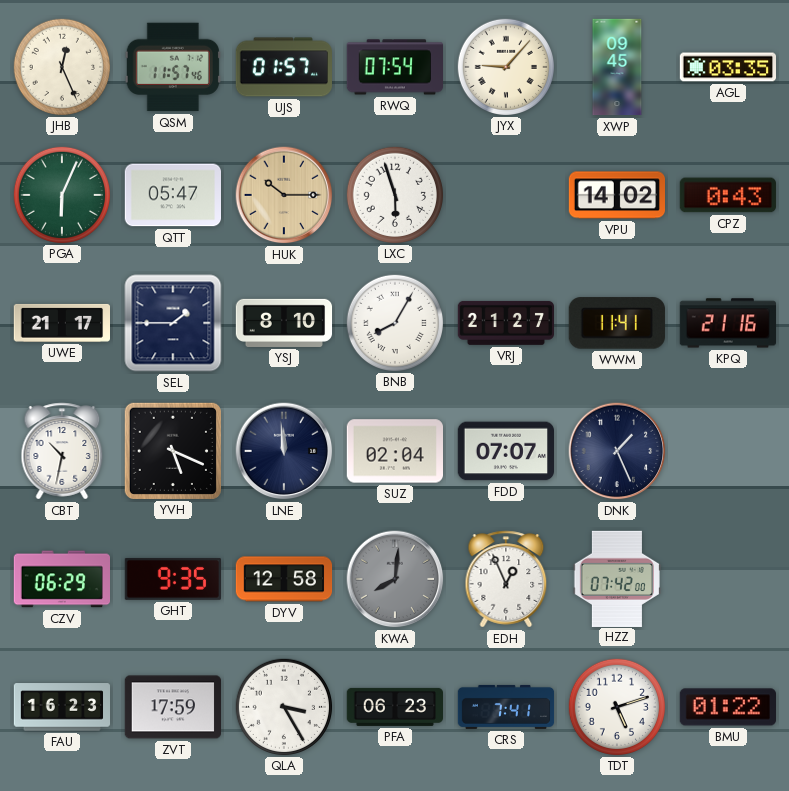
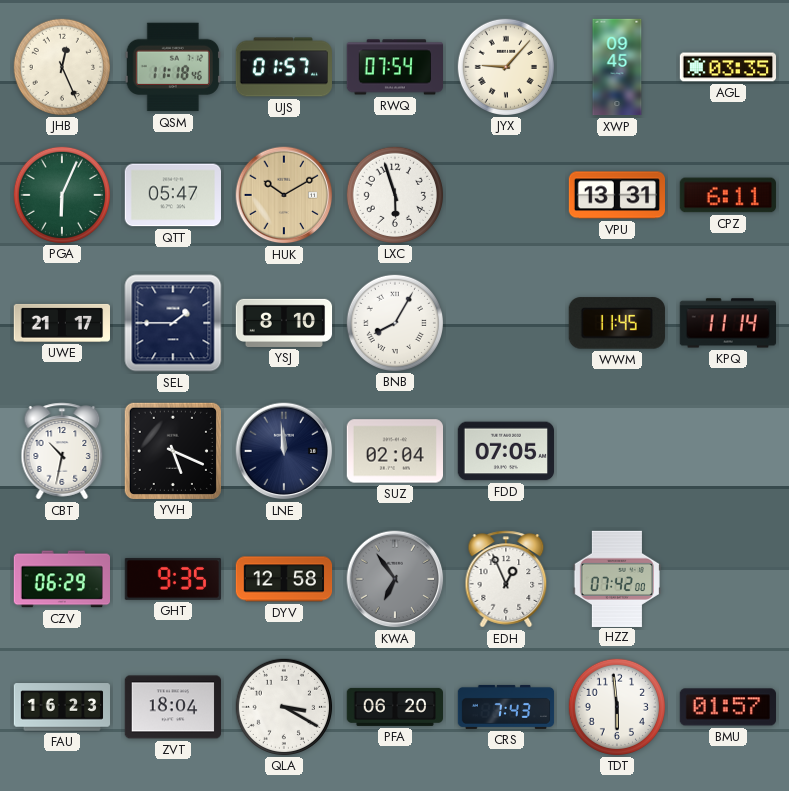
QSM: 11:57 -> 11:18
HUK: 10:15 -> 10:10
VPU: 14:02 -> 13:31
CPZ: 0:43 -> 6:11
VRJ: 21:27 -> none
WWM: 11:41 -> 11:45
KPQ: 21:16 -> 11:14
FDD: 07:07 -> 07:05
DNK: 1:26 -> none
KWA: 8:01 -> 6:54
ZVT: 17:59 -> 18:04
QLA: 3:25 -> 3:20
PFA: 06:23 -> 06:20
CRS: 7:41 -> 7:43
TDT: 5:12 -> 5:59
BMU: 01:22 -> 01:57
